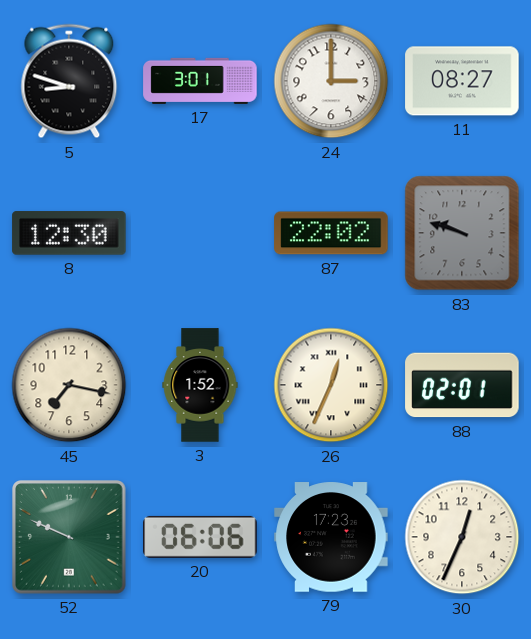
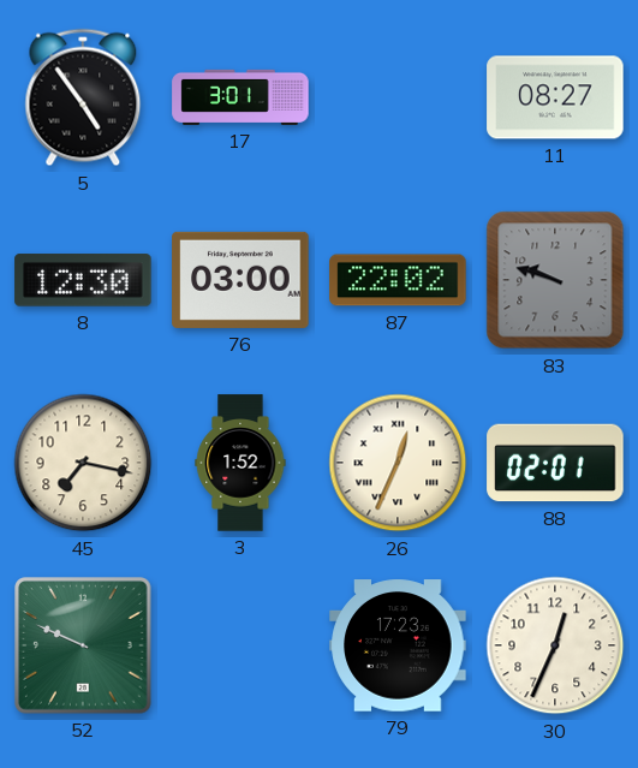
5: 8:48 -> 4:54
24: 3:00 -> none
76: none -> 03:00
20: 06:06 -> none
